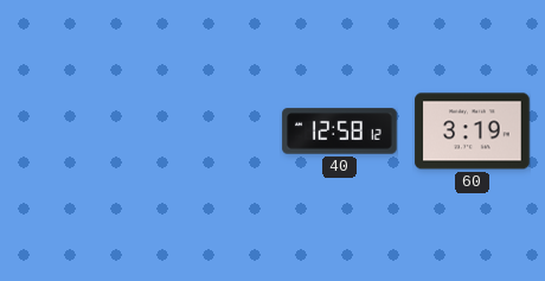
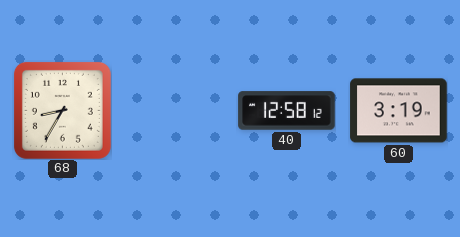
68: none -> 8:35
